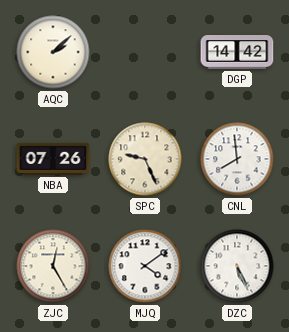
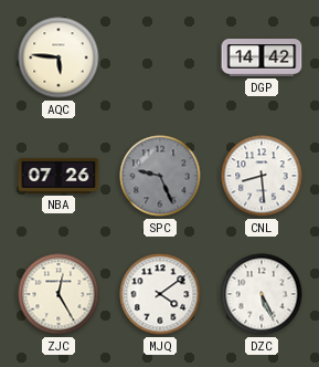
AQC: 2:08 -> 5:46
SPC dial: cream -> grey
CNL: 7:59 -> 8:29
